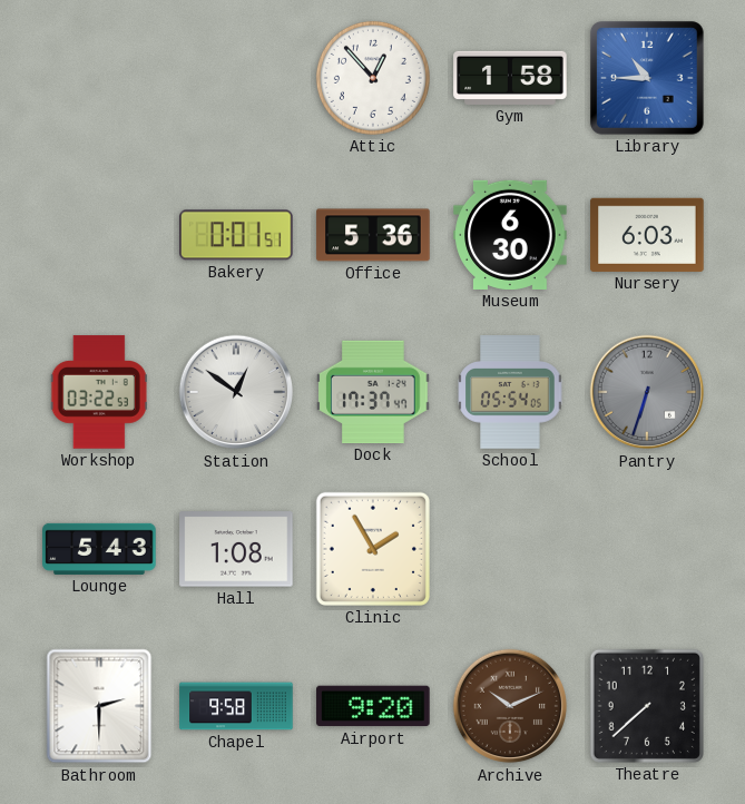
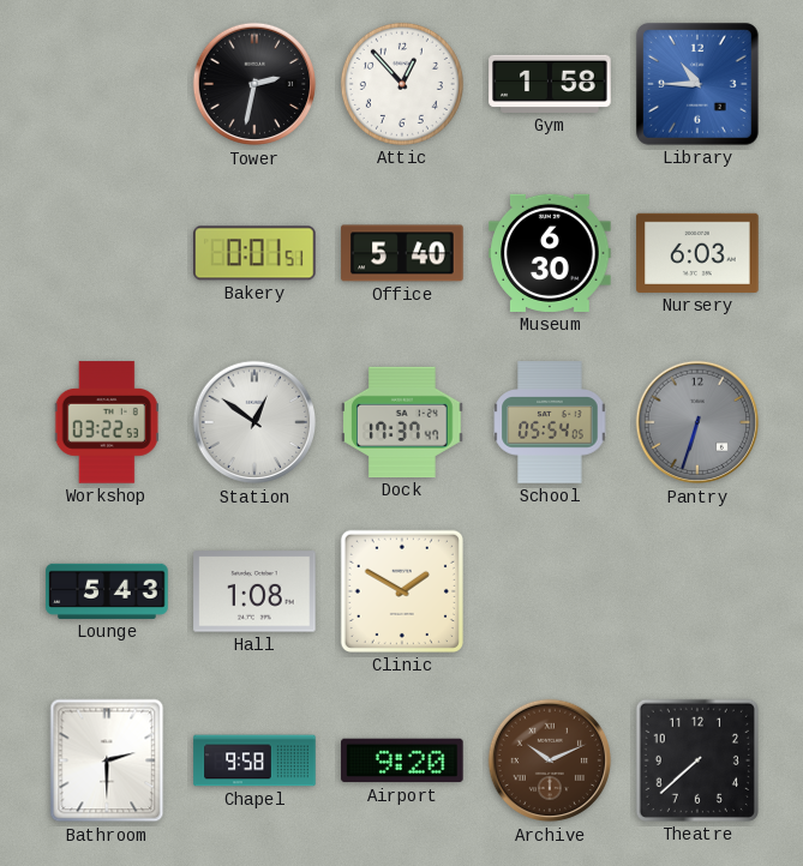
Tower: none -> 2:32
Office: 5:36 -> 5:40
Clinic: 1:55 -> 1:50
